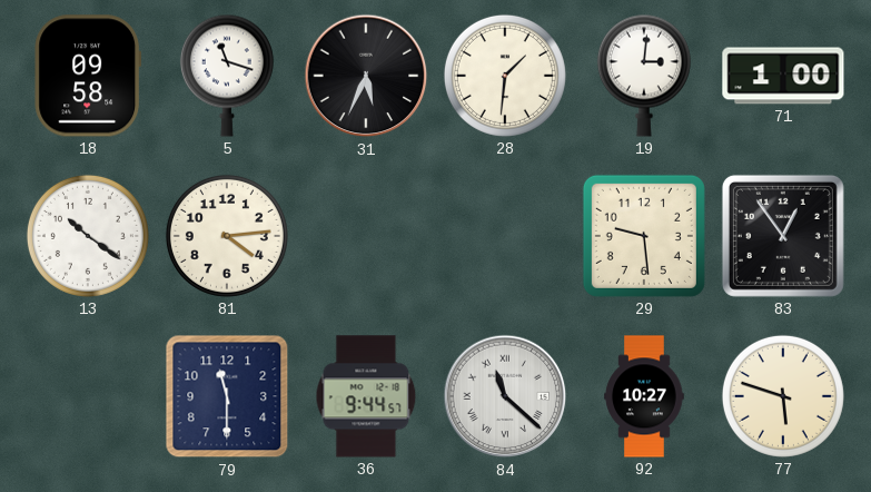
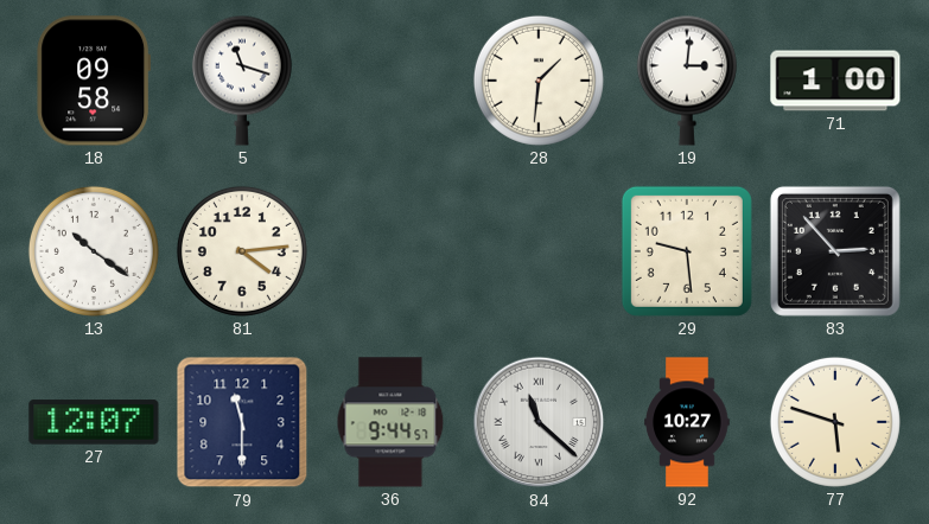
31: 5:34 -> none
83: 12:54 -> 2:53
27: none -> 12:07
